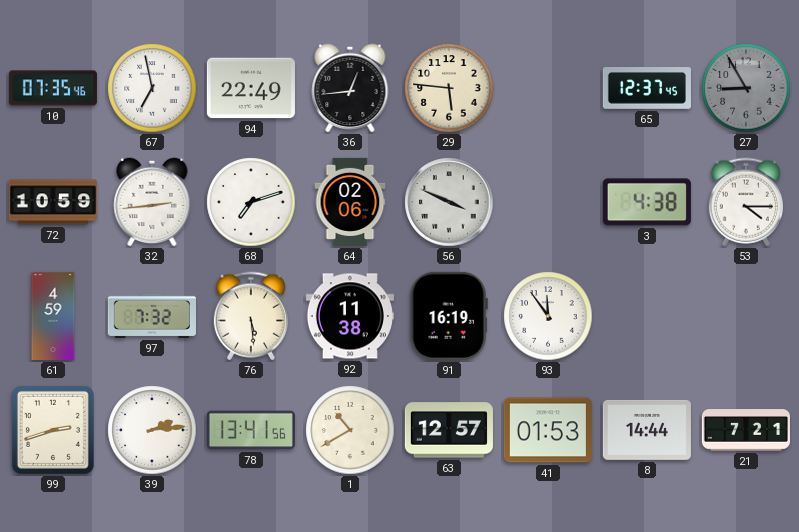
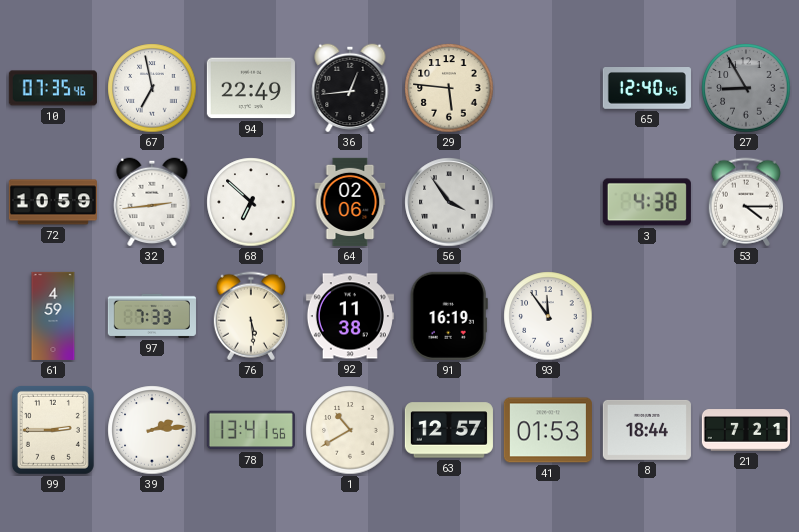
65: 12:37 -> 12:40
68: 7:12 -> 6:52
56: 3:49 -> 3:54
97: 7:32 -> 7:33
99: 2:42 -> 2:45
8: 14:44 -> 18:44
